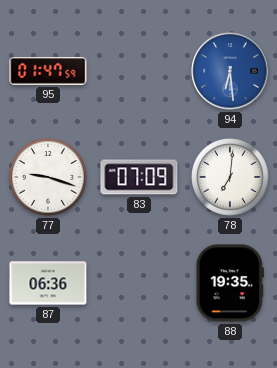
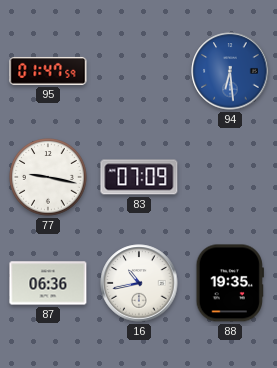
77: 9:18 -> 9:17
78: 7:01 -> none
16: none -> 10:43
